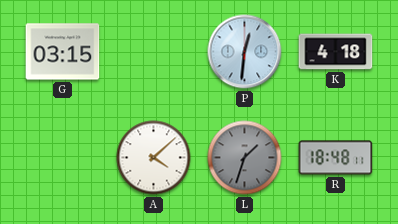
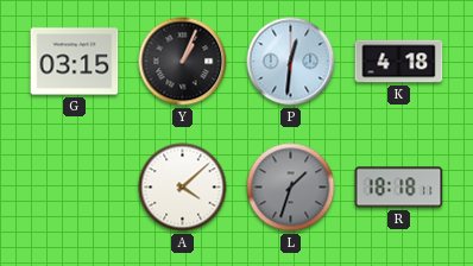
Y: none -> 1:04
R: 18:48 -> 18:18
